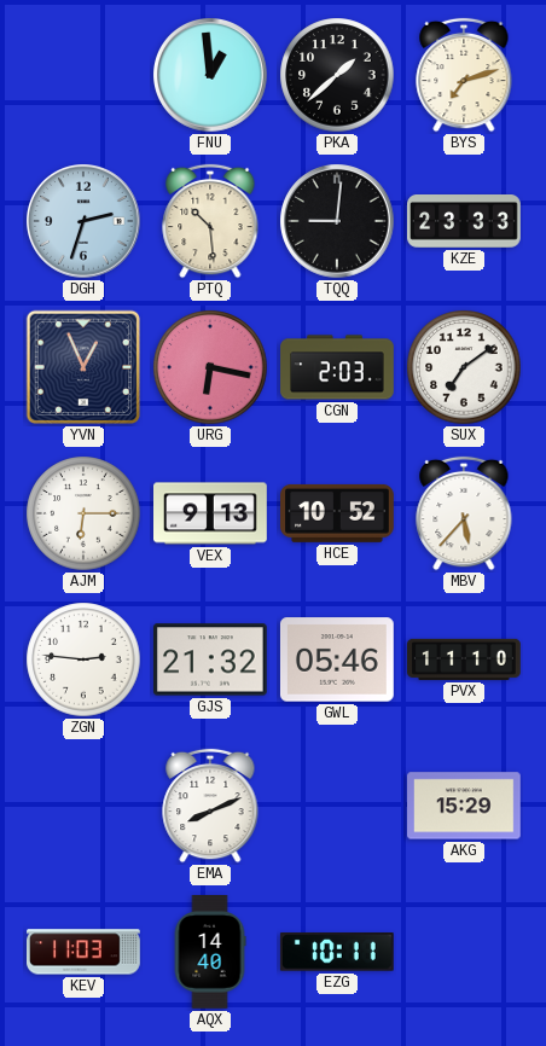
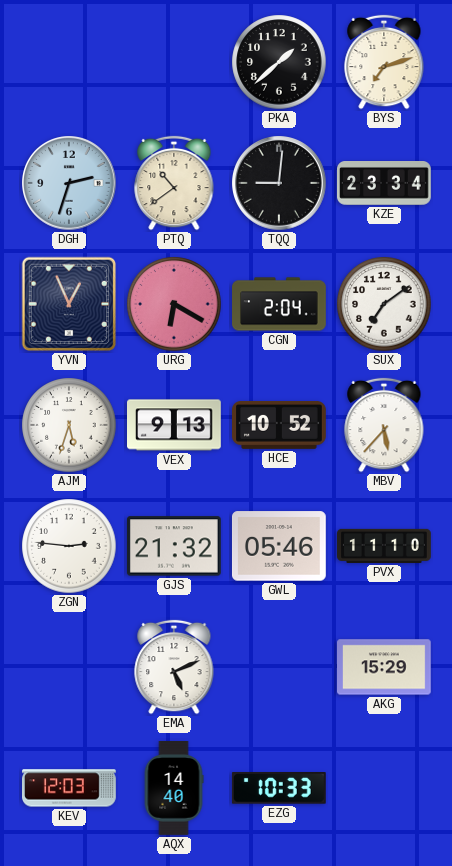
FNU: 12:59 -> none
PTQ: 10:29 -> 10:39
KZE: 23:33 -> 23:34
URG: 6:17 -> 6:20
CGN: 2:03 -> 2:04
AJM: 6:15 -> 5:33
EMA: 8:11 -> 5:11
KEV: 11:03 -> 12:03
EZG: 10:11 -> 10:33
